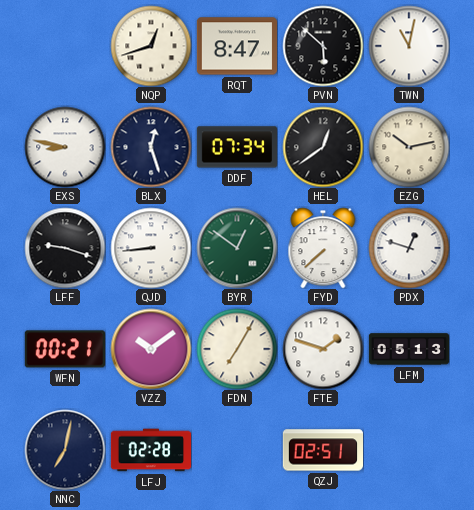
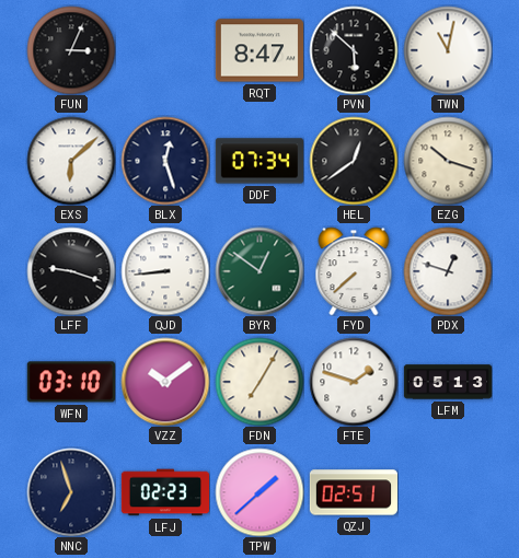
FUN: none -> 3:04
NQP: 12:42 -> none
EXS: 8:47 -> 6:08
EZG: 10:13 -> 10:18
WFN: 00:21 -> 03:10
NNC: 7:02 -> 6:57
LFJ: 02:28 -> 02:23
TPW: none -> 1:38
